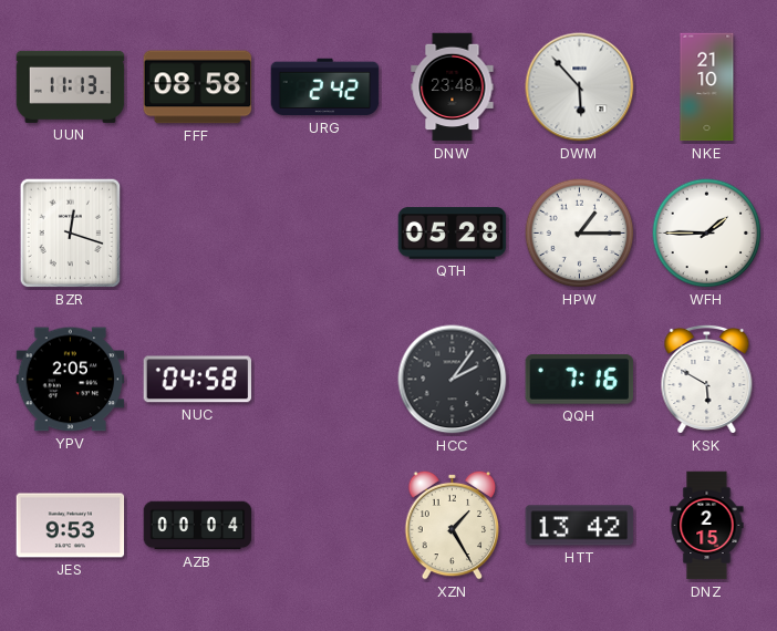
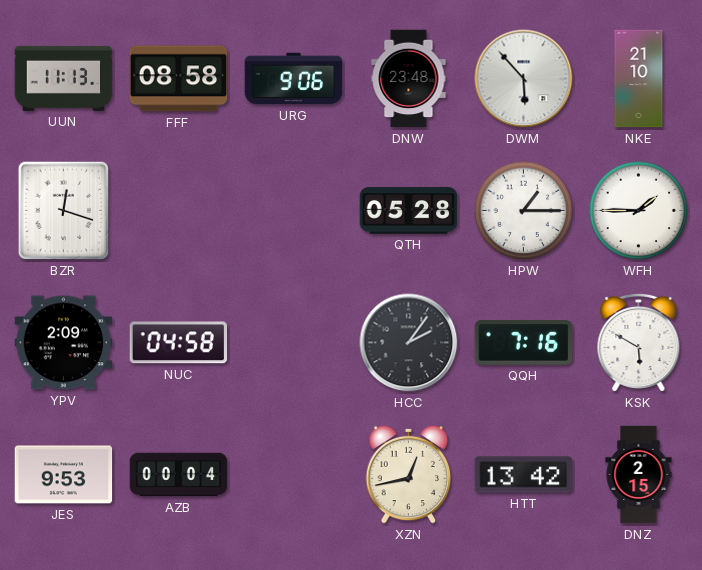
URG: 2:42 -> 9:06
YPV: 2:05 -> 2:09
XZN: 1:25 -> 12:43
